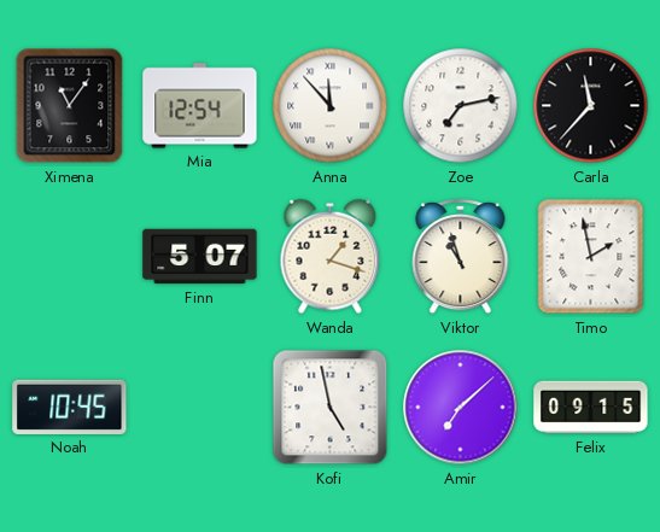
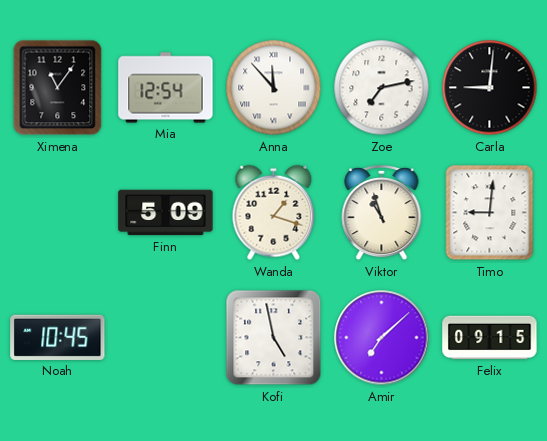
Carla: 11:37 -> 9:01
Finn: 5:07 -> 5:09
Timo: 1:58 -> 9:01
